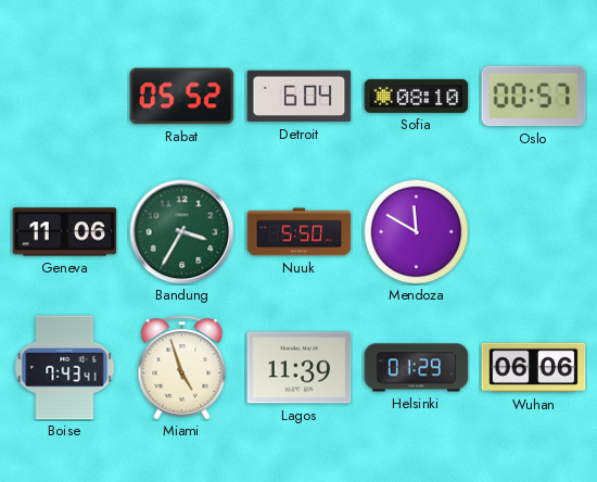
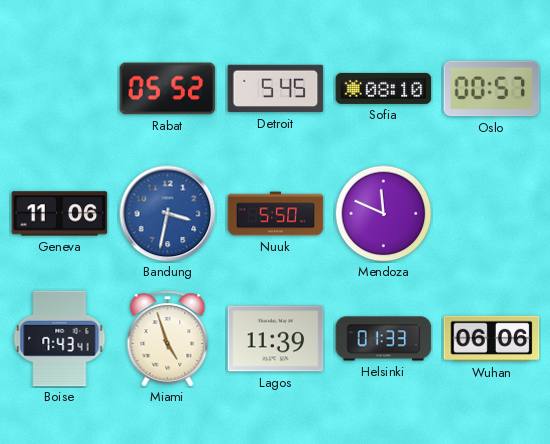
Detroit: 6:04 -> 5:45
Bandung: 3:35 -> 3:32
Bandung dial: green -> blue
Mendoza: 11:50 -> 11:49
Helsinki: 01:29 -> 01:33
